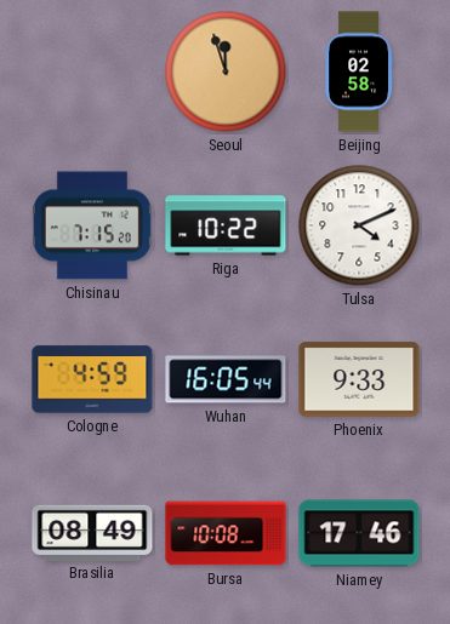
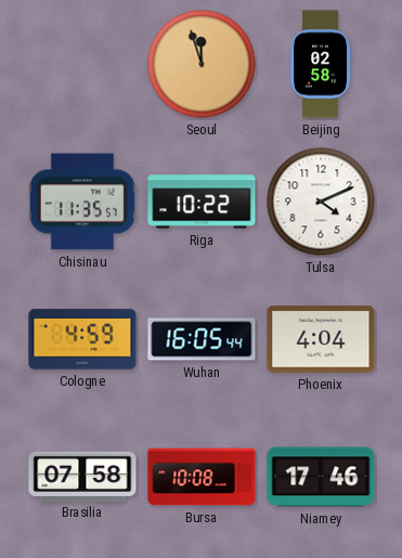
Chisinau: 7:15 -> 11:35
Phoenix: 9:33 -> 4:04
Brasilia: 08:49 -> 07:58
